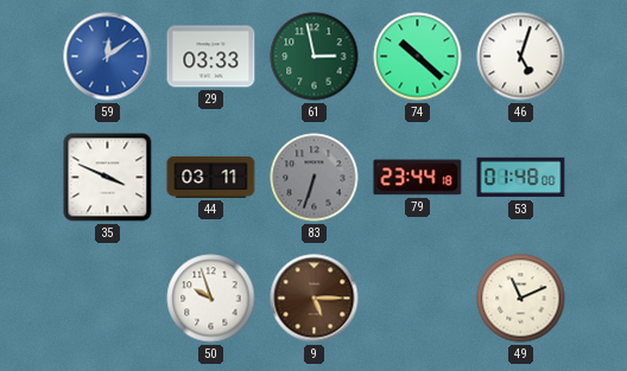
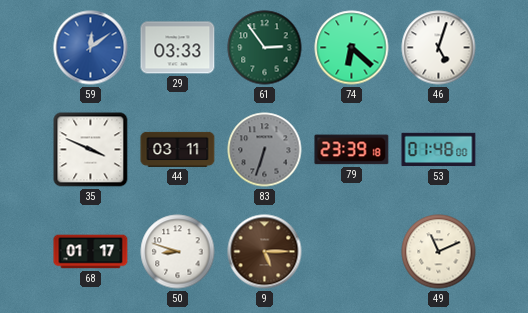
61: 2:58 -> 2:54
74: 10:22 -> 6:22
79: 23:44 -> 23:39
68: none -> 01:17
50: 9:57 -> 8:48
